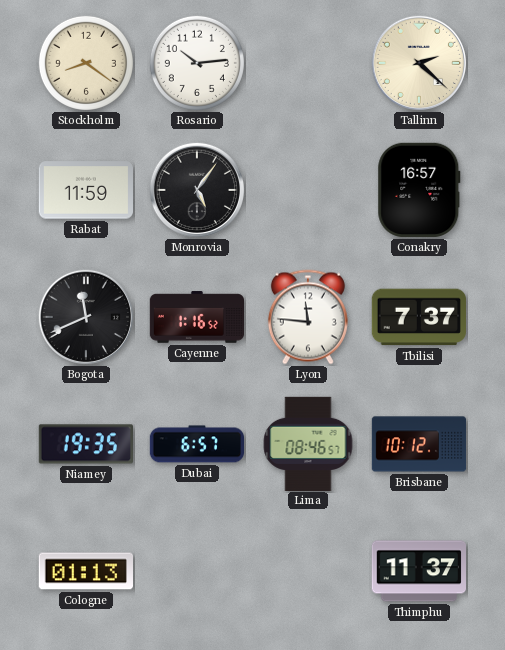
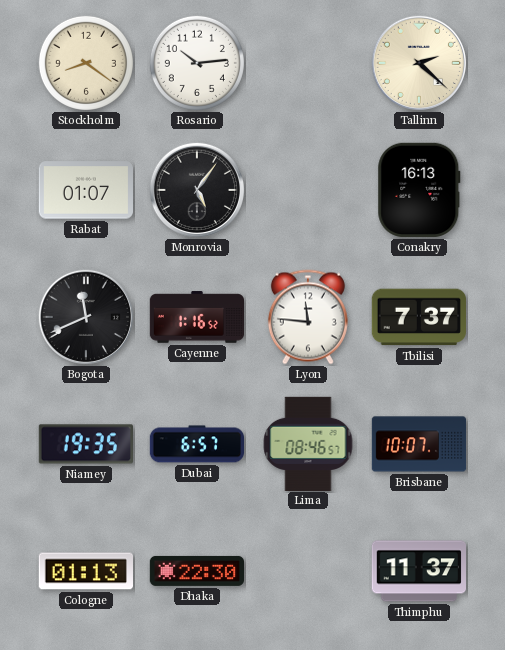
Rabat: 11:59 -> 01:07
Conakry: 16:57 -> 16:13
Brisbane: 10:12 -> 10:07
Dhaka: none -> 22:30
